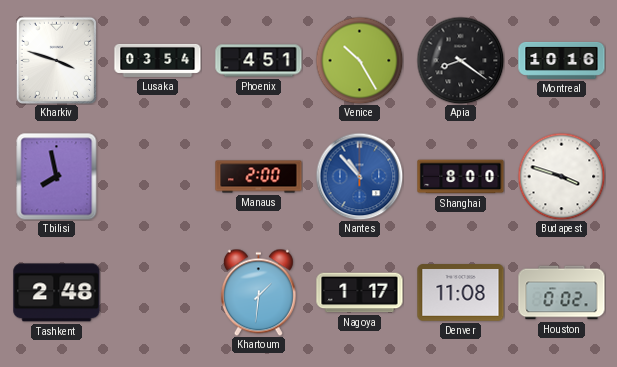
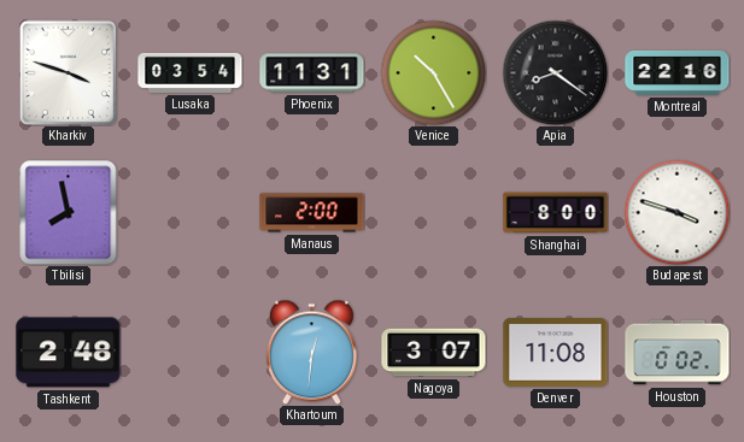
Phoenix: 4:51 -> 11:31
Montreal: 10:16 -> 22:16
Nantes: 10:53 -> none
Khartoum: 1:31 -> 12:31
Nagoya: 1:17 -> 3:07
